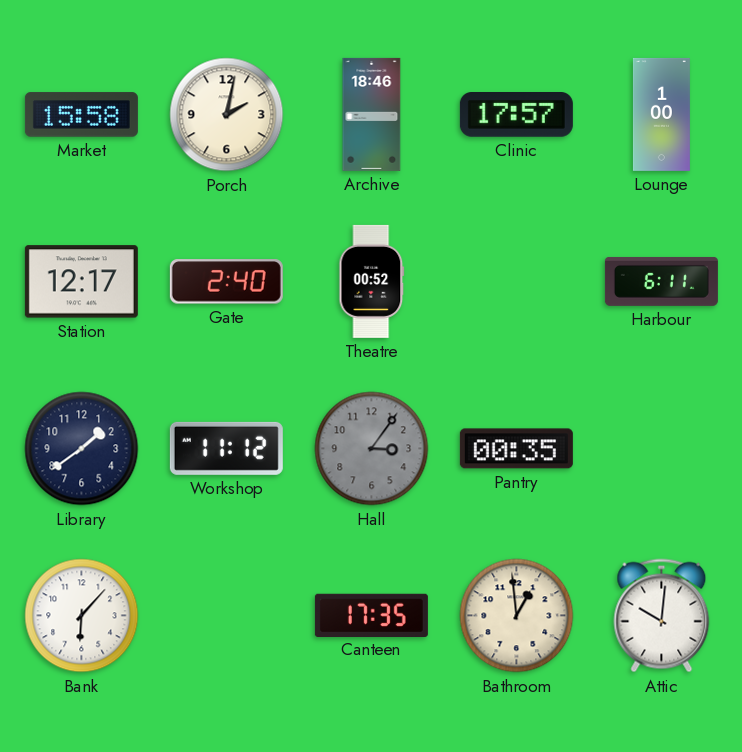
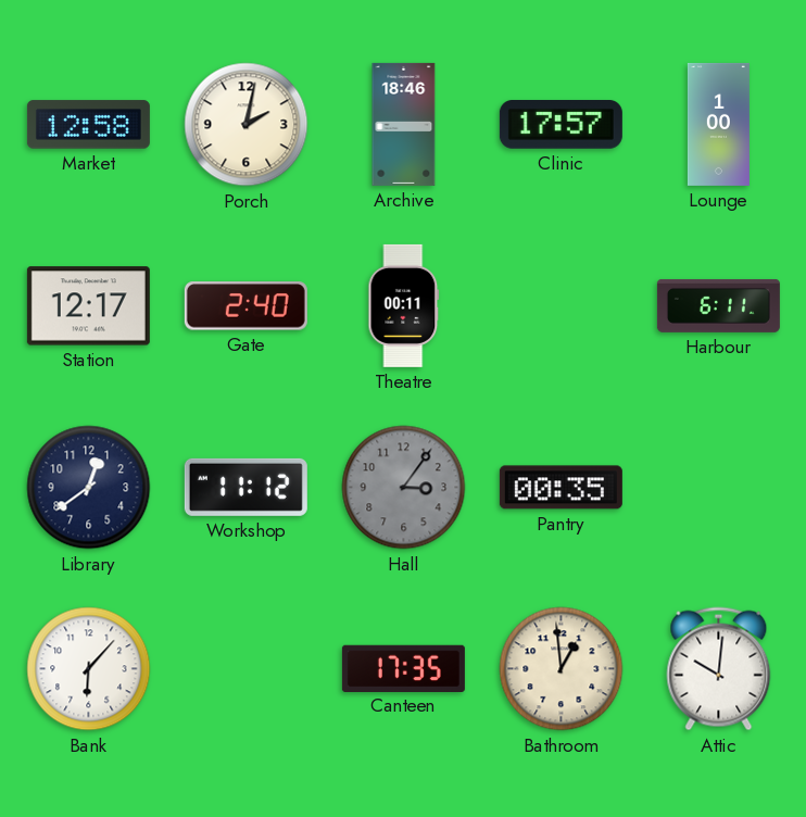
Market: 15:58 -> 12:58
Theatre: 00:52 -> 00:11
Library: 1:39 -> 12:39
